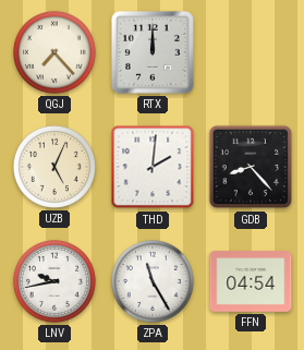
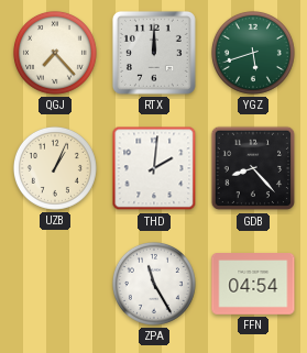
YGZ: none -> 5:42
UZB: 5:04 -> 1:04
LNV: 9:43 -> none
